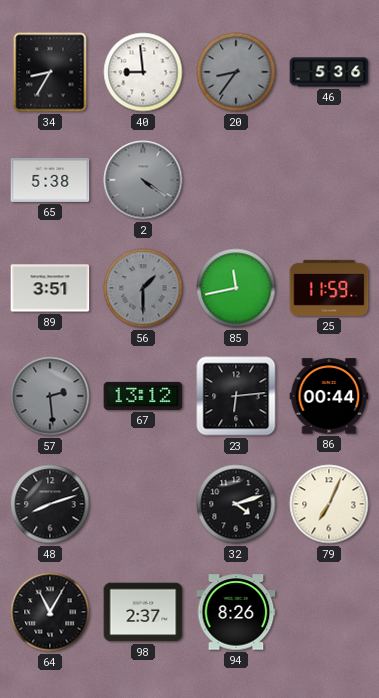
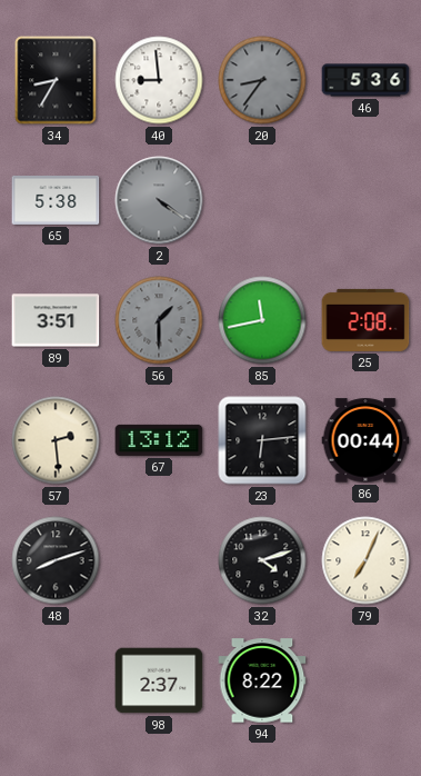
25: 11:59 -> 2:08
57 dial: grey -> cream
64: 11:05 -> none
94: 8:26 -> 8:22
